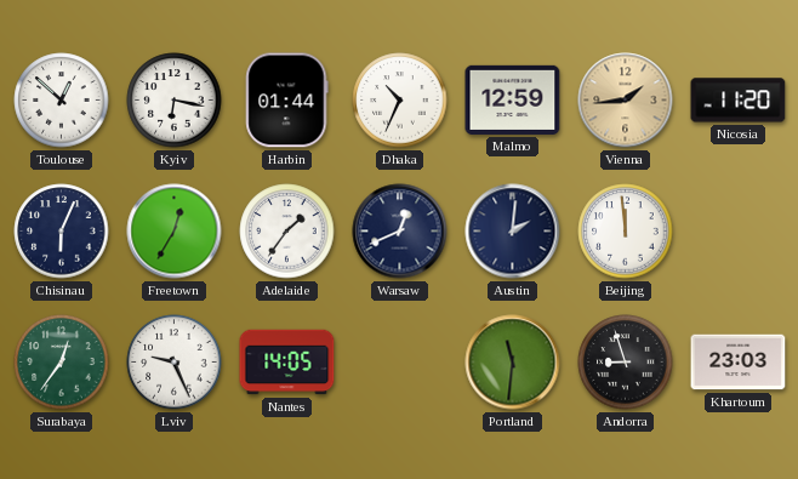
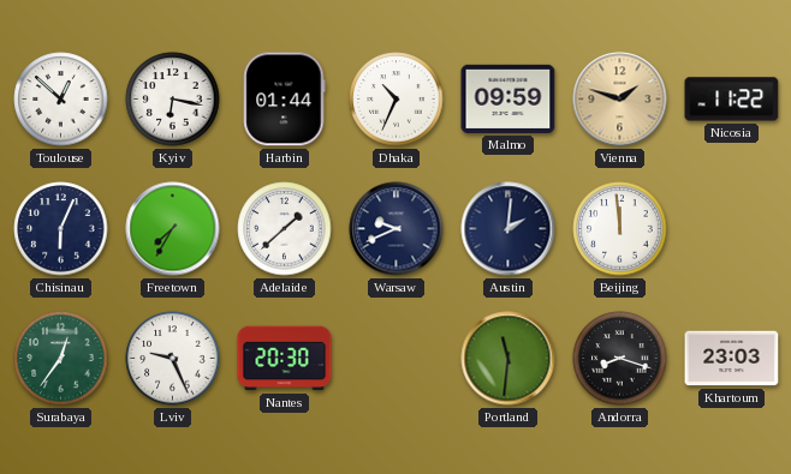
Malmo: 12:59 -> 09:59
Vienna: 1:44 -> 1:48
Nicosia: 11:20 -> 11:22
Freetown: 12:35 -> 7:35
Adelaide: 1:36 -> 1:38
Warsaw: 12:41 -> 9:41
Nantes: 14:05 -> 20:30
Andorra: 8:57 -> 8:18
